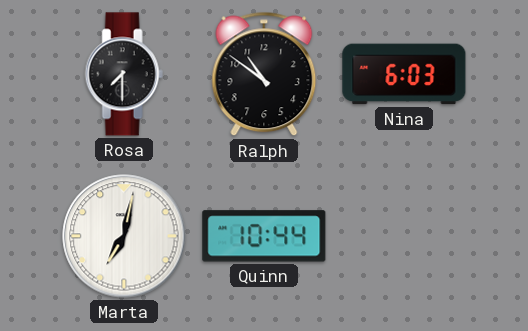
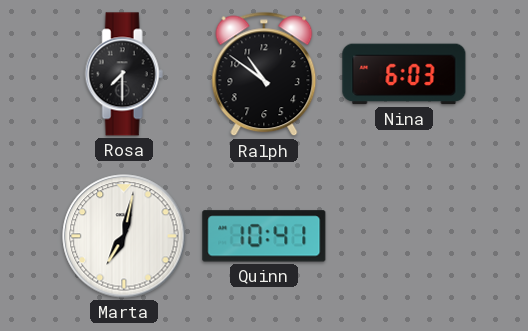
Quinn: 10:44 -> 10:41
